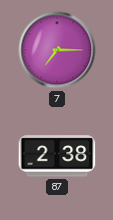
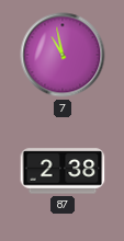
7: 7:15 -> 10:58
